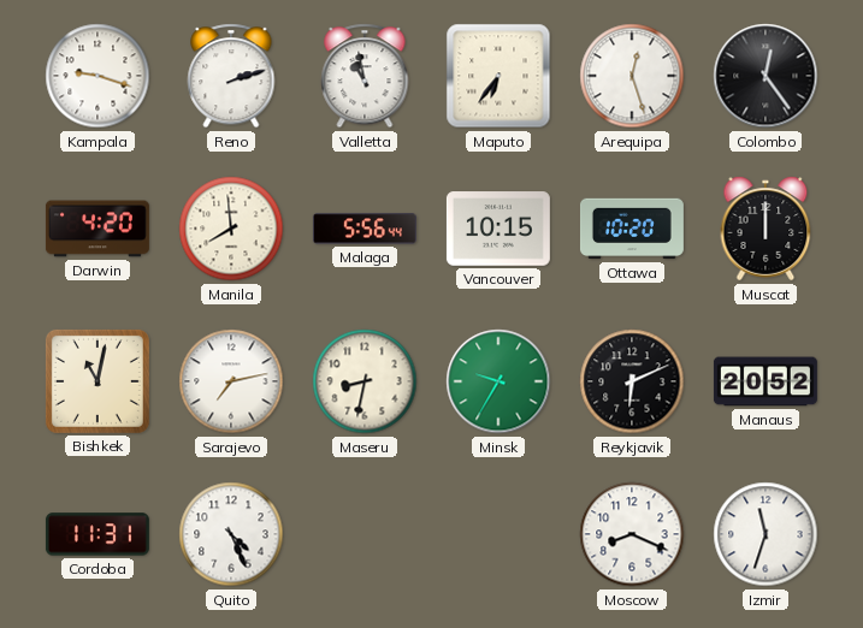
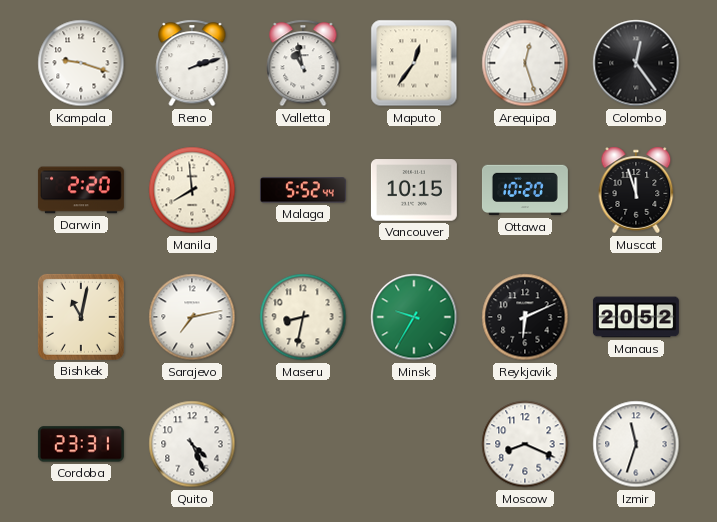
Maputo: 6:36 -> 12:36
Darwin: 4:20 -> 2:20
Malaga: 5:56 -> 5:52
Muscat: 12:00 -> 11:57
Cordoba: 11:31 -> 23:31
